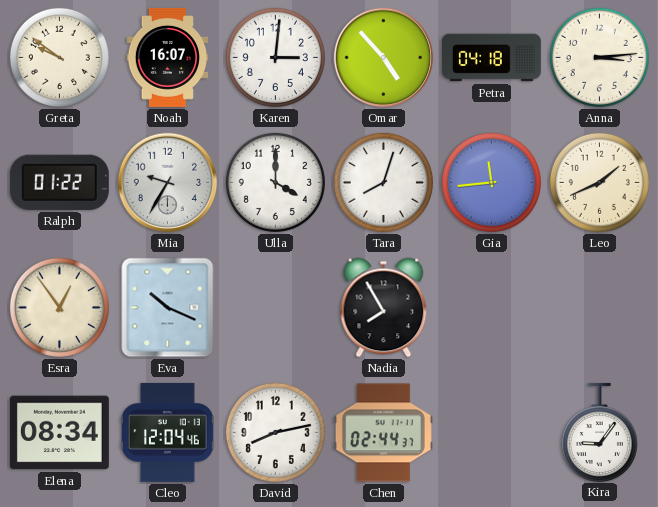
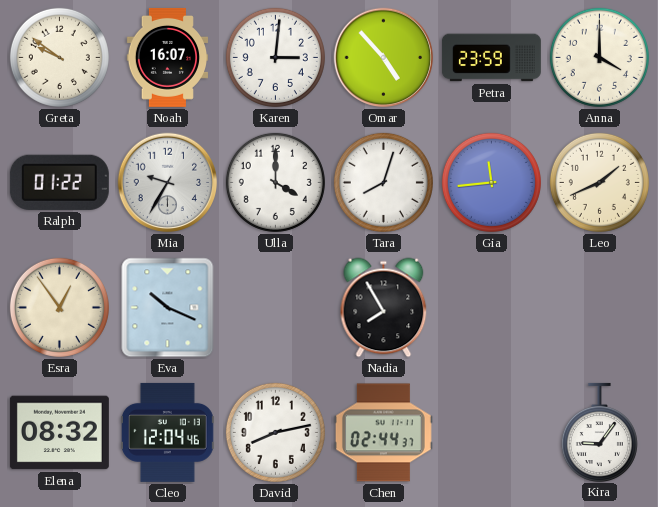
Petra: 04:18 -> 23:59
Anna: 3:14 -> 4:00
Elena: 08:34 -> 08:32
